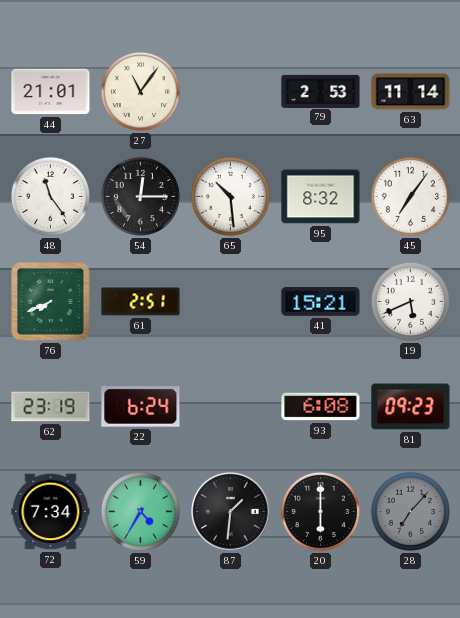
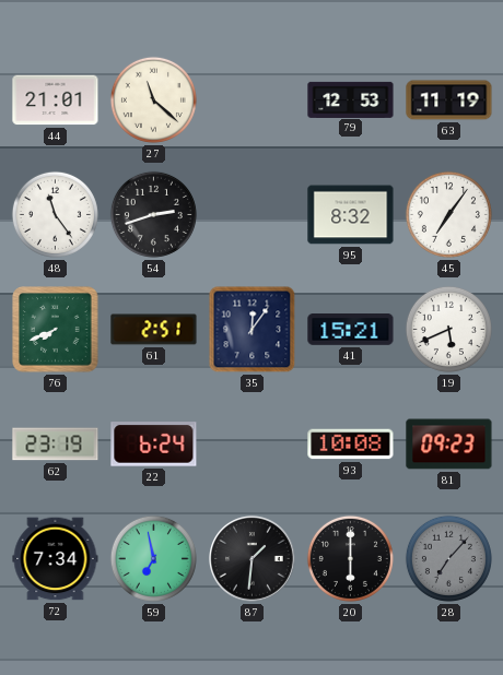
27: 11:06 -> 11:22
79: 2:53 -> 12:53
63: 11:14 -> 11:19
54: 12:15 -> 2:42
65: 10:29 -> none
35: none -> 12:06
93: 6:08 -> 10:08
59: 4:35 -> 6:58
